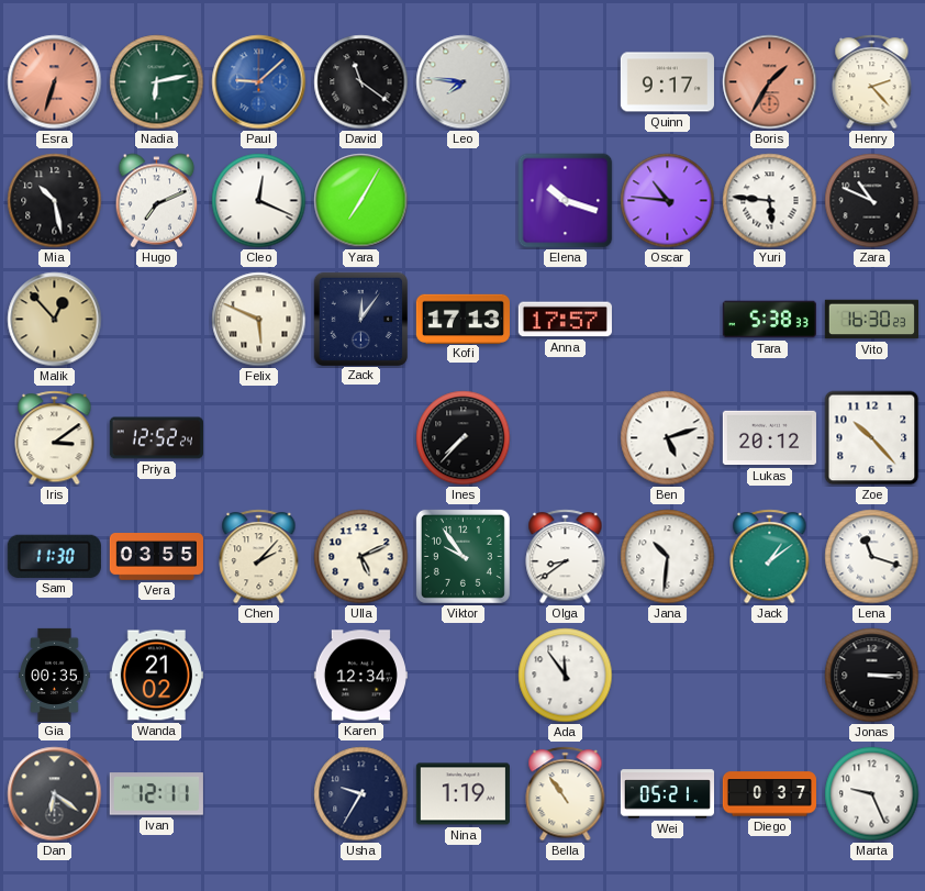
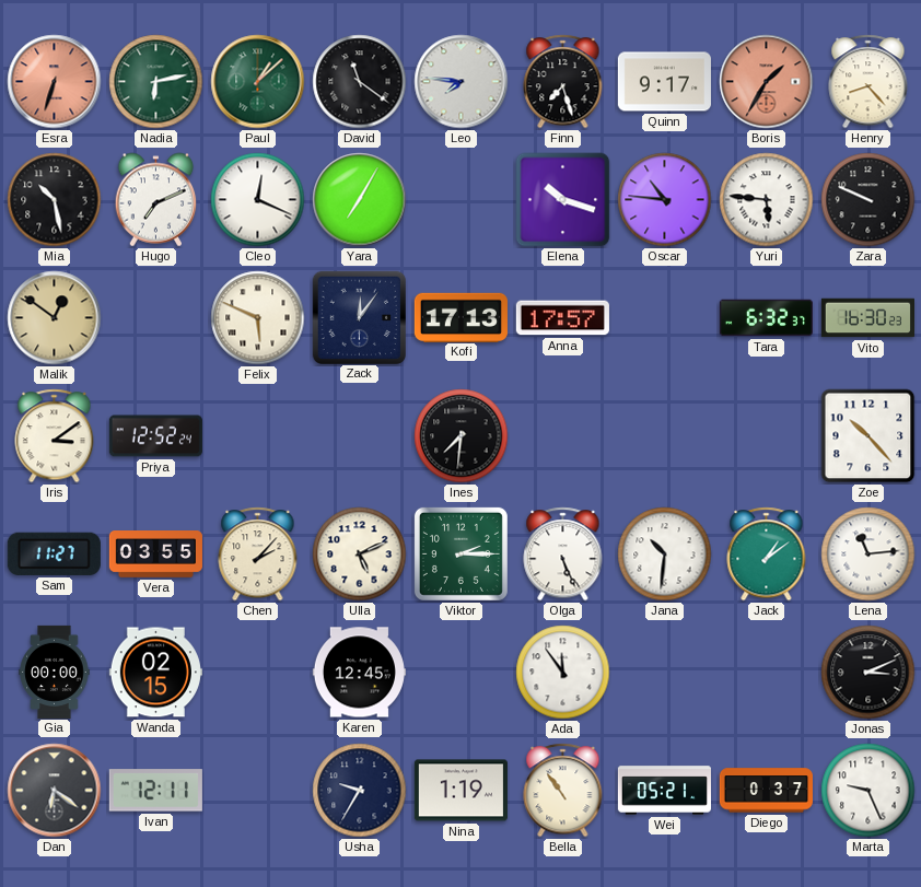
Paul: 9:08 -> 1:08
Paul dial: blue -> green
Finn: none -> 7:27
Henry: 2:23 -> 8:23
Zara: 10:49 -> 9:49
Malik: 12:53 -> 12:51
Tara: 5:38 -> 6:32
Ines: 7:37 -> 7:31
Ben: 5:12 -> none
Lukas: 20:12 -> none
Sam: 11:30 -> 11:27
Viktor: 9:54 -> 2:15
Olga: 8:39 -> 5:26
Lena: 11:18 -> 11:14
Gia: 00:35 -> 00:00
Wanda: 21:02 -> 02:15
Karen: 12:34 -> 12:45
Jonas: 3:15 -> 3:11
